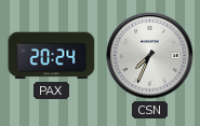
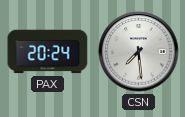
CSN: 7:34 -> 7:29
